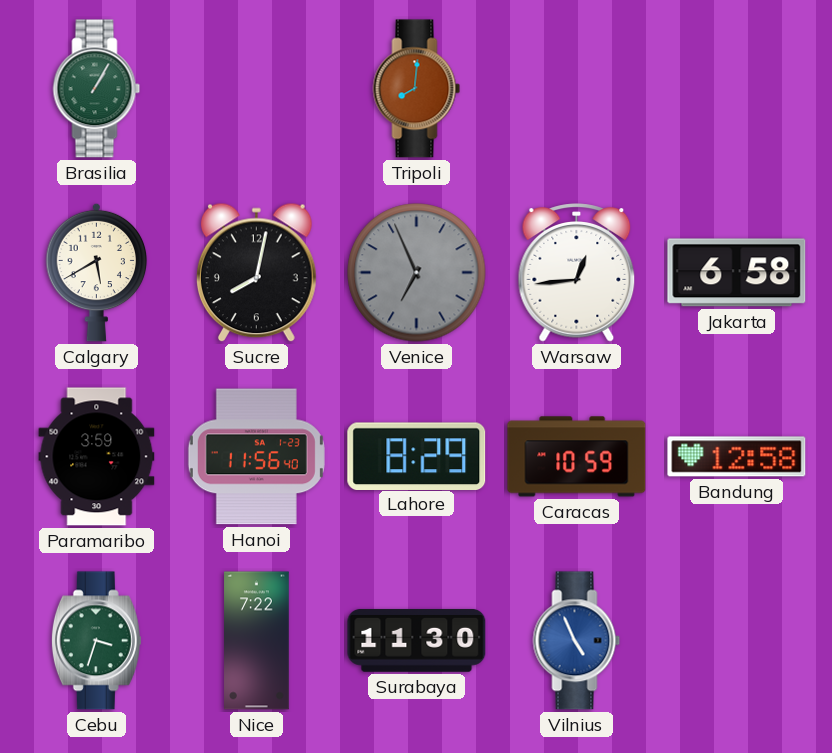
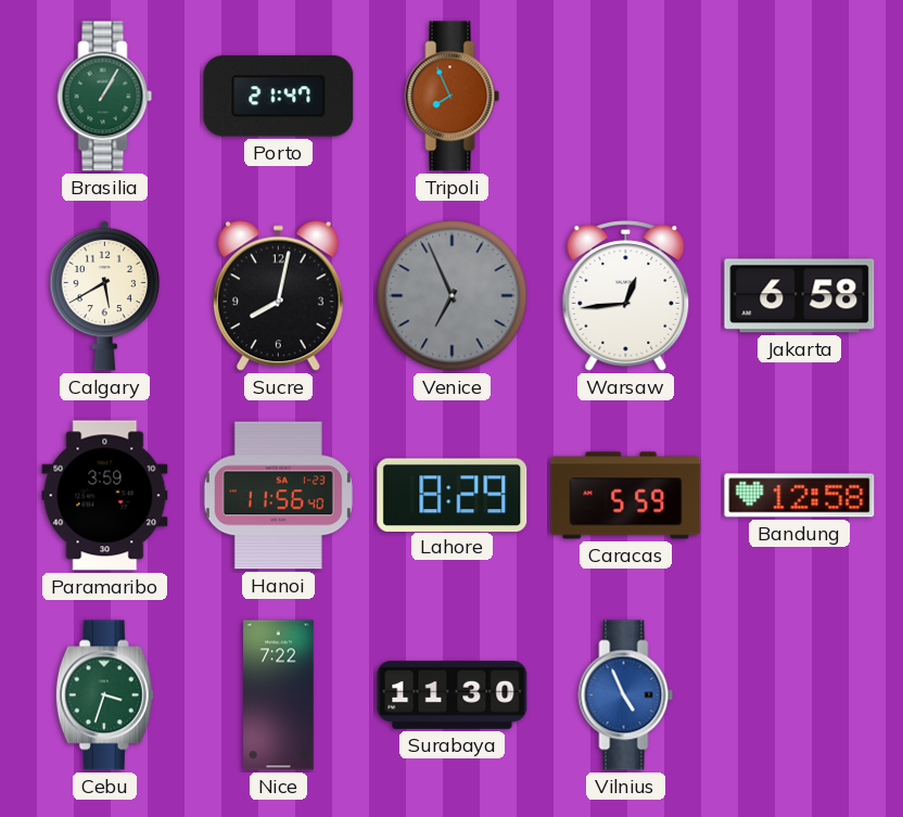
Porto: none -> 21:47
Tripoli: 8:01 -> 7:56
Caracas: 10:59 -> 5:59
